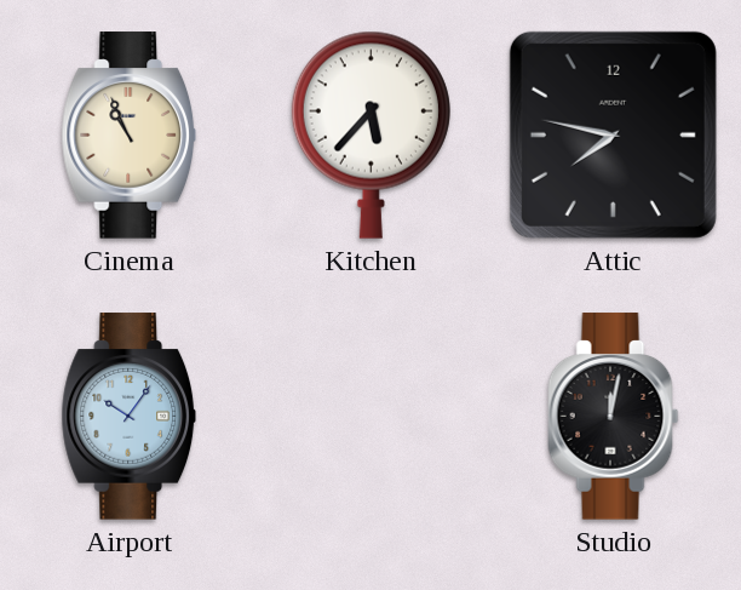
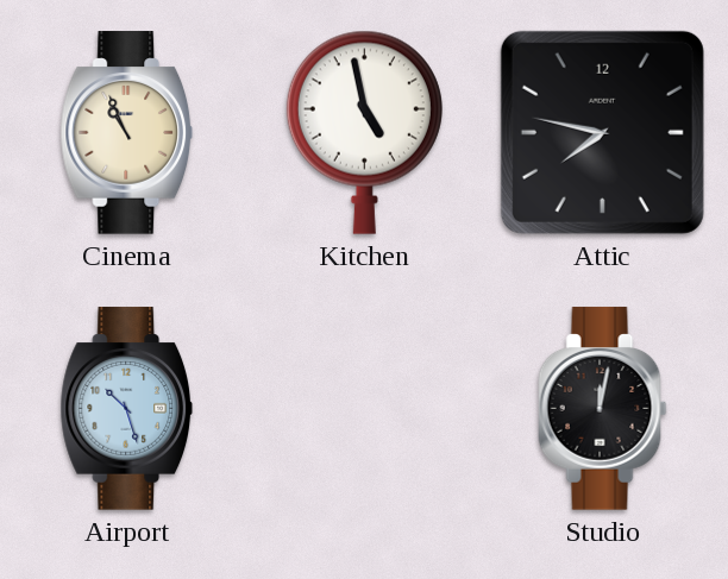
Kitchen: 5:37 -> 4:58
Airport: 10:06 -> 10:27
